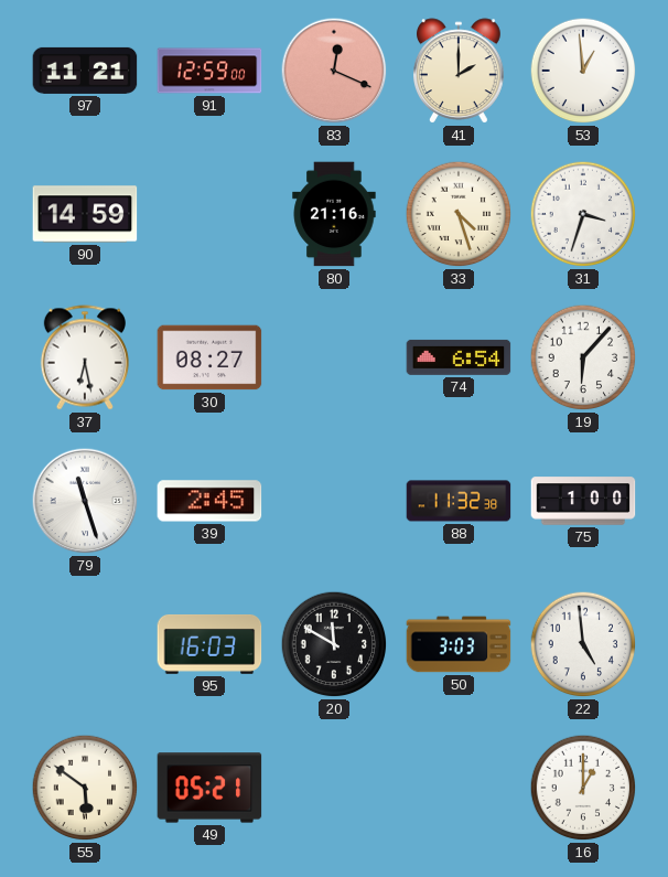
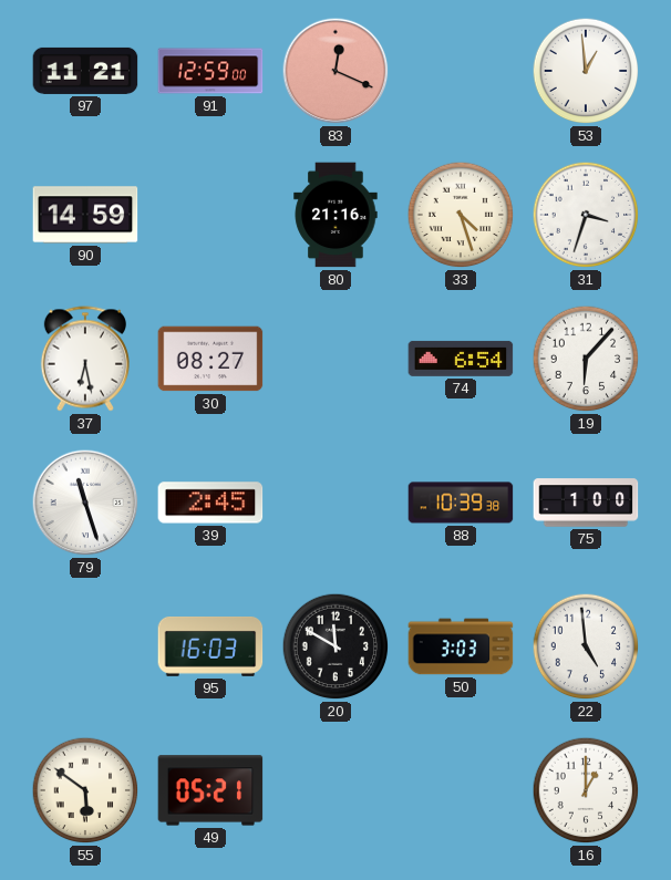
41: 2:00 -> none
88: 11:32 -> 10:39
